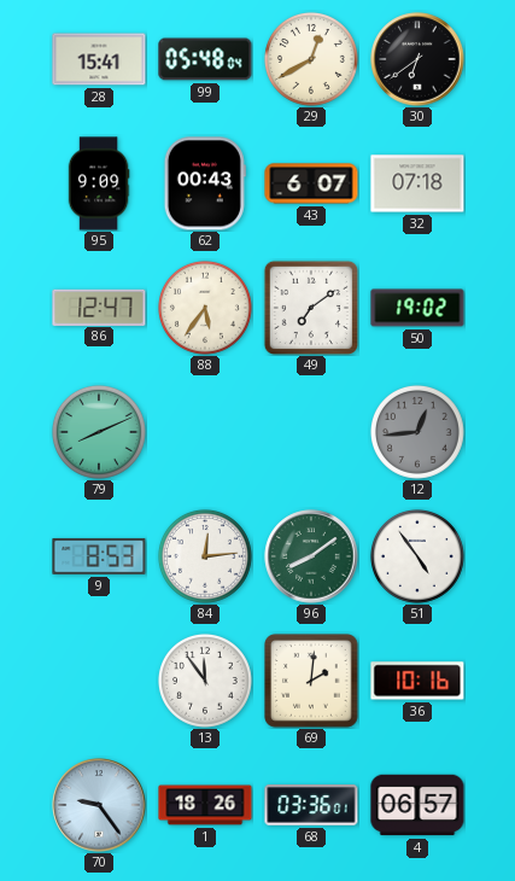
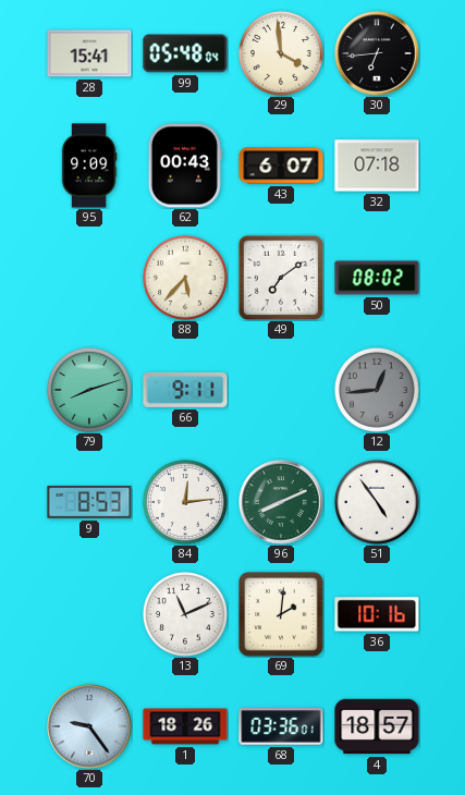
29: 12:40 -> 3:59
30: 6:39 -> 6:44
86: 12:47 -> none
88: 5:36 -> 5:37
50: 19:02 -> 08:02
79: 8:11 -> 8:12
66: none -> 9:11
96: 8:09 -> 8:11
13: 11:54 -> 11:11
4: 06:57 -> 18:57
